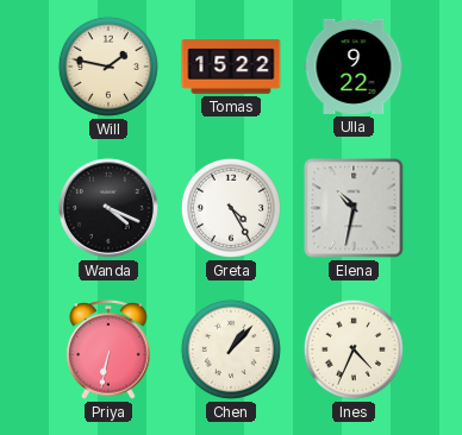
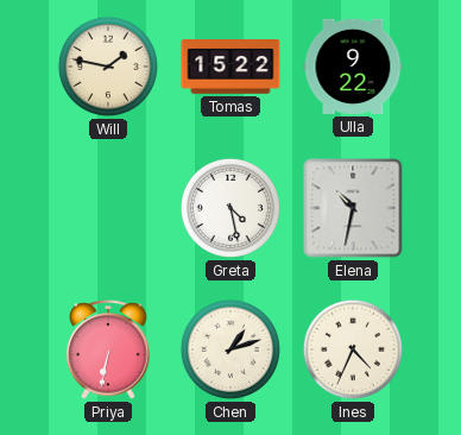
Wanda: 4:19 -> none
Greta: 4:25 -> 4:28
Chen: 1:07 -> 1:12
